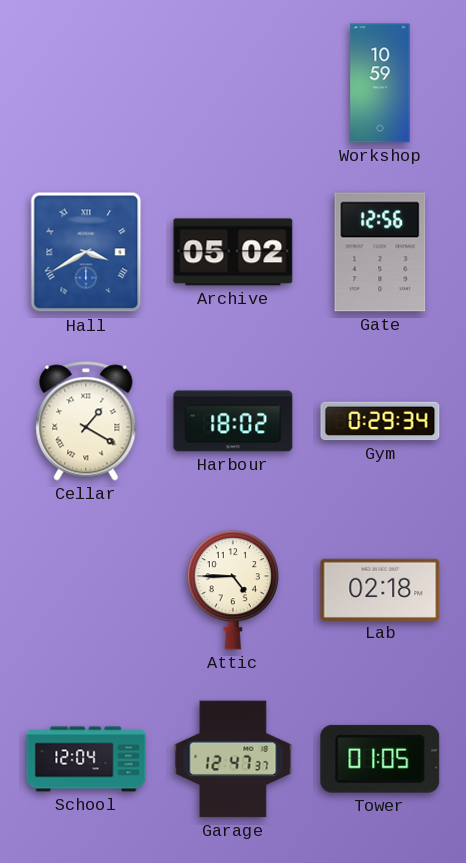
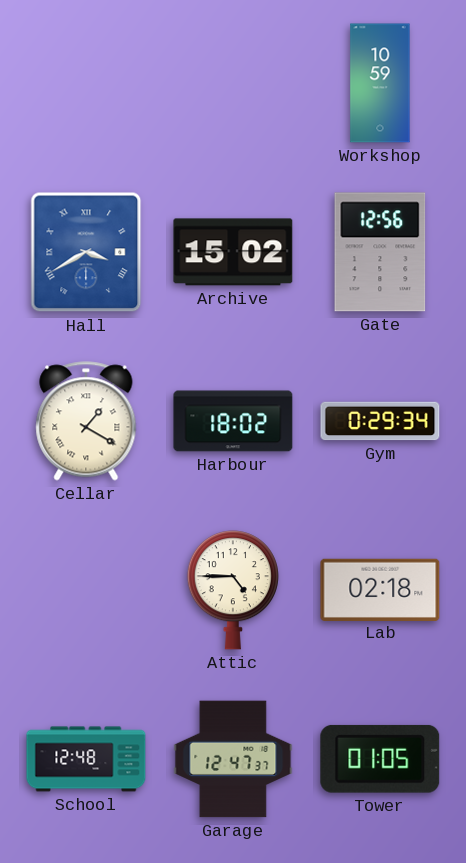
Archive: 05:02 -> 15:02
School: 12:04 -> 12:48
